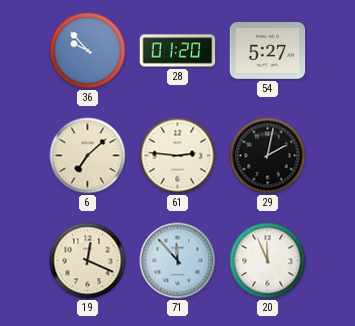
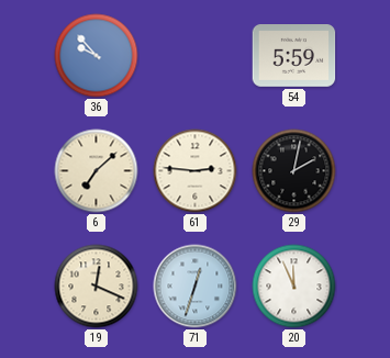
28: 01:20 -> none
54: 5:27 -> 5:59
71: 11:53 -> 12:33
